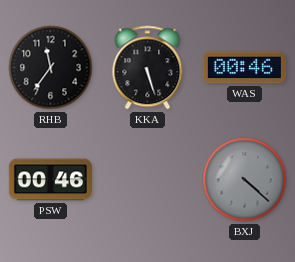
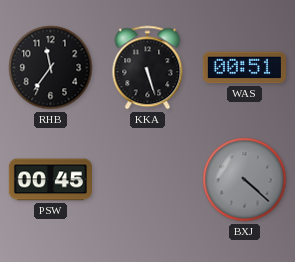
WAS: 00:46 -> 00:51
PSW: 00:46 -> 00:45
